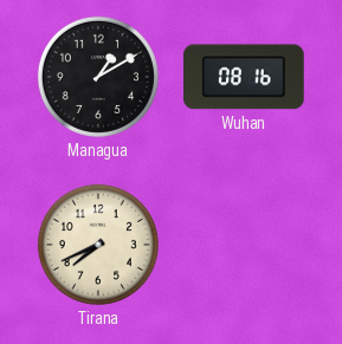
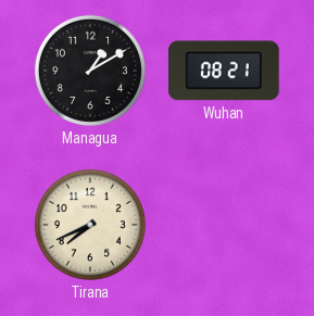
Wuhan: 08:16 -> 08:21
